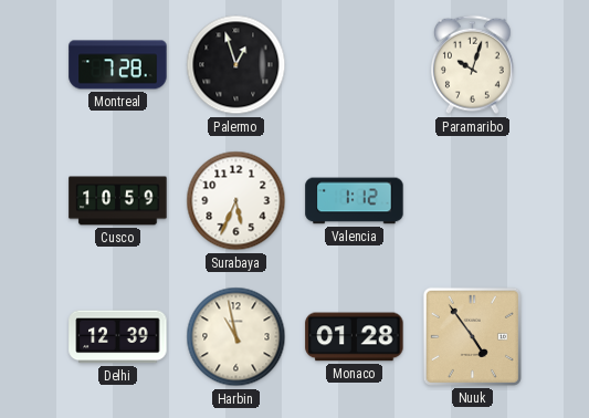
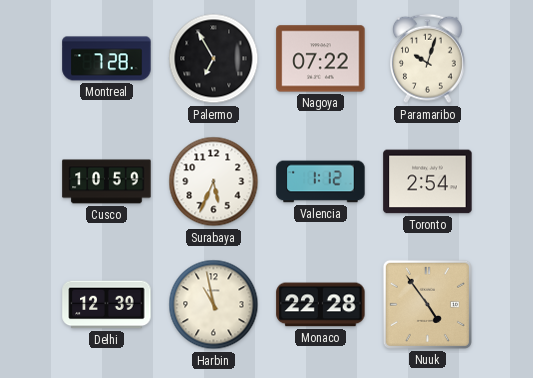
Palermo: 12:57 -> 6:55
Nagoya: none -> 07:22
Toronto: none -> 2:54
Monaco: 01:28 -> 22:28
